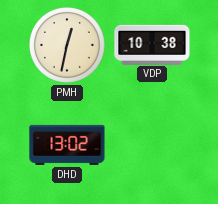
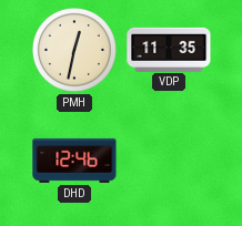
VDP: 10:38 -> 11:35
DHD: 13:02 -> 12:46
